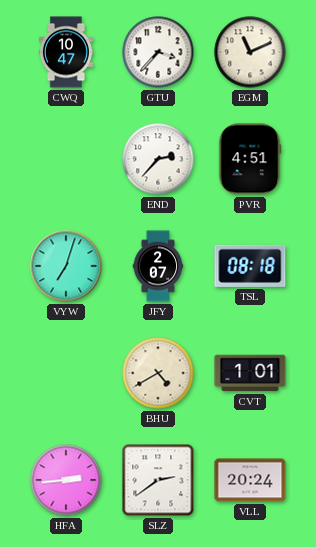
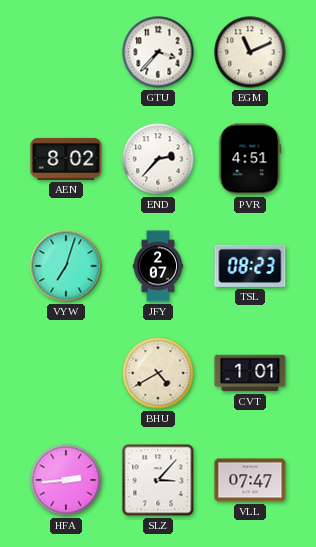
CWQ: 10:47 -> none
AEN: none -> 8:02
TSL: 08:18 -> 08:23
SLZ: 2:39 -> 3:07
VLL: 20:24 -> 07:47
